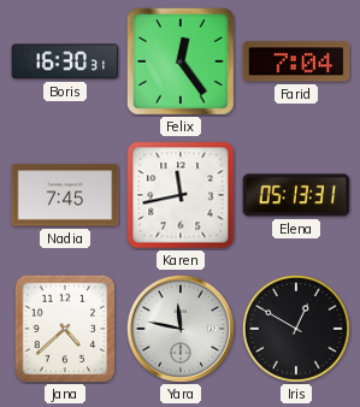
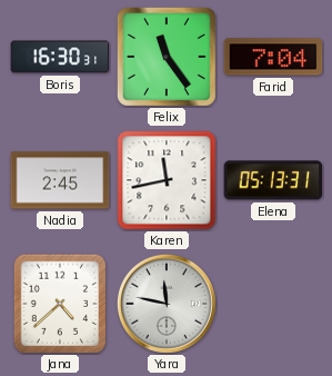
Felix: 12:24 -> 11:24
Nadia: 7:45 -> 2:45
Iris: 12:50 -> none
